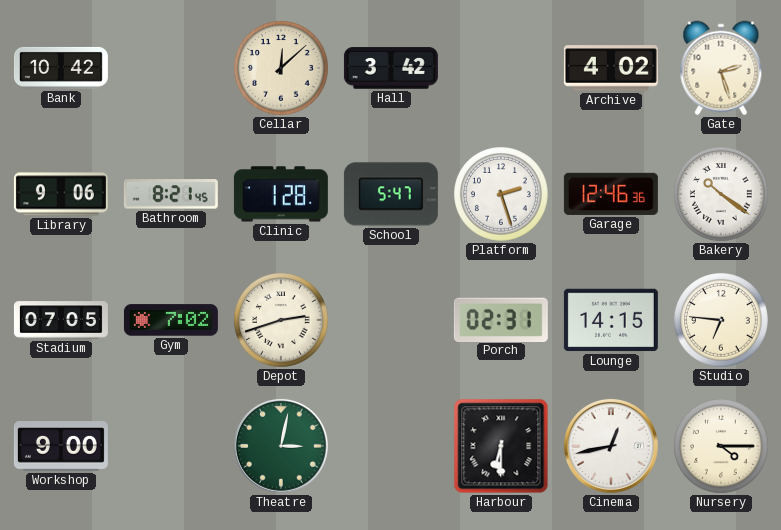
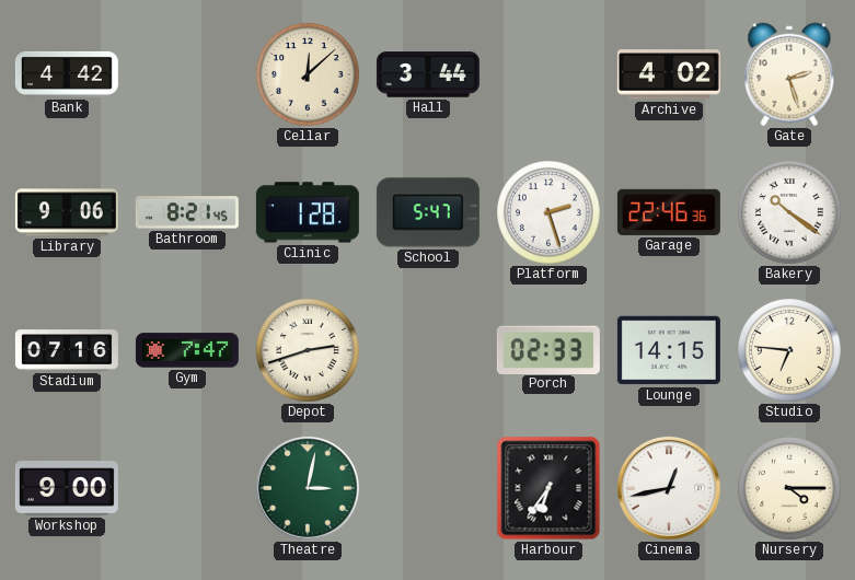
Bank: 10:42 -> 4:42
Hall: 3:42 -> 3:44
Garage: 12:46 -> 22:46
Stadium: 07:05 -> 07:16
Gym: 7:02 -> 7:47
Porch: 02:31 -> 02:33
Harbour: 6:30 -> 6:36
